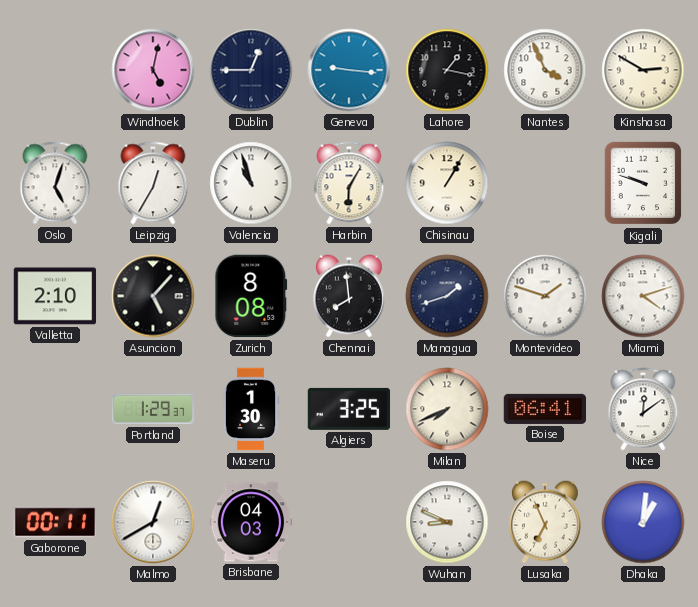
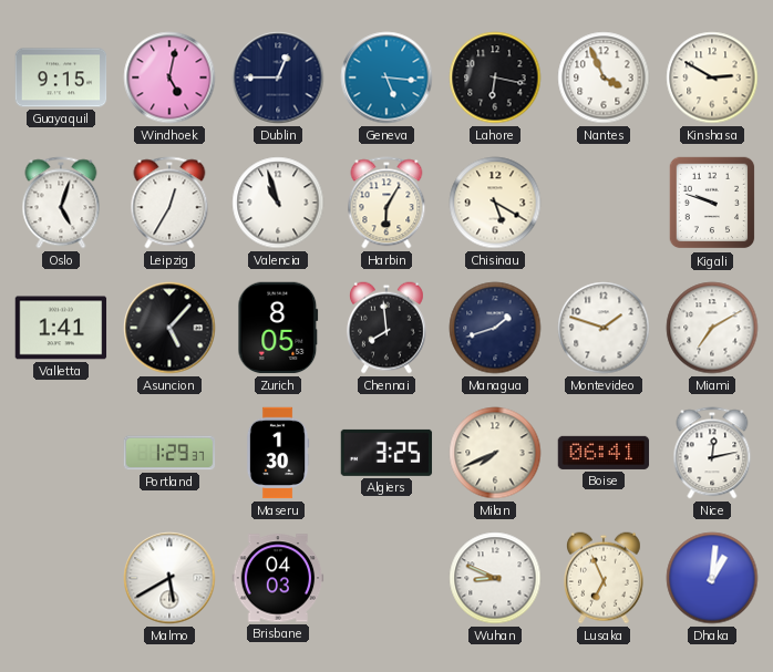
Guayaquil: none -> 9:15
Geneva: 9:16 -> 5:16
Lahore: 1:17 -> 6:17
Chisinau: 1:05 -> 5:20
Valletta: 2:10 -> 1:41
Zurich: 8:08 -> 8:05
Miami: 4:12 -> 7:10
Nice: 12:09 -> 12:13
Gaborone: 00:11 -> none
Malmo: 12:40 -> 5:40
